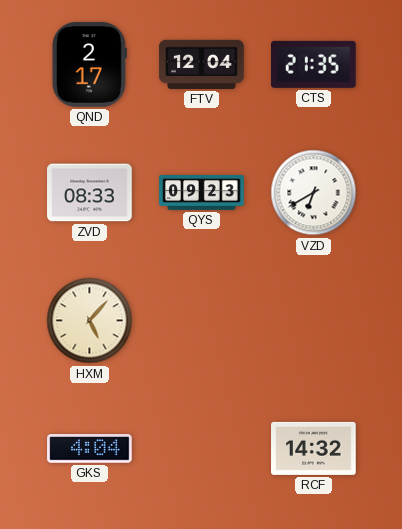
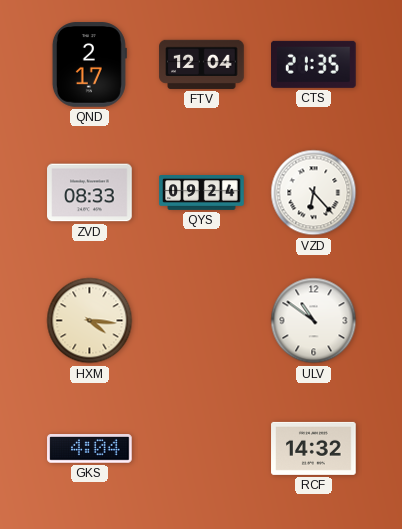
QYS: 09:23 -> 09:24
VZD: 6:40 -> 6:23
HXM: 5:07 -> 4:16
ULV: none -> 10:51
